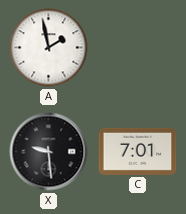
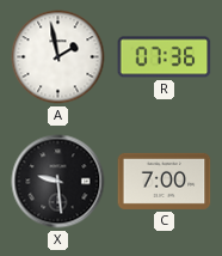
R: none -> 07:36
C: 7:01 -> 7:00
